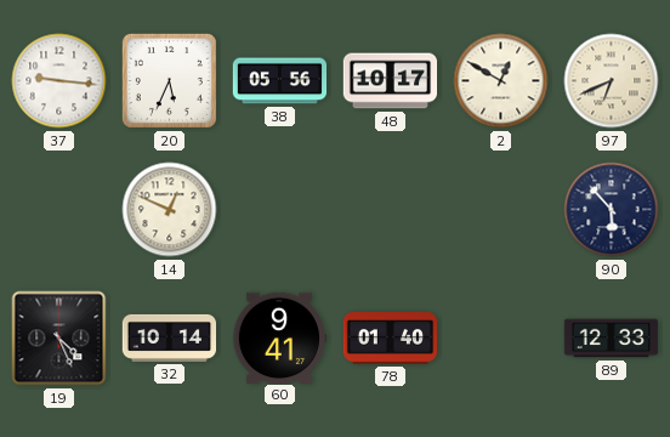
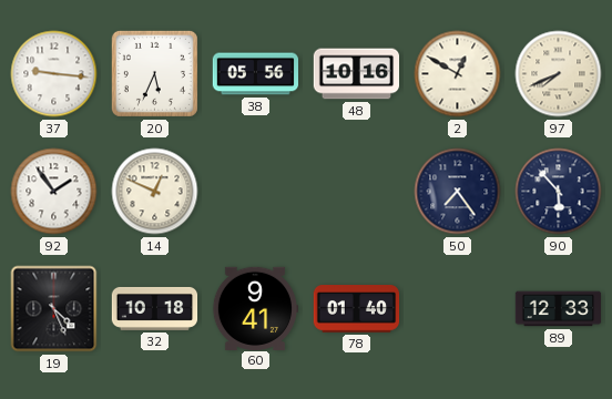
48: 10:17 -> 10:16
97: 6:41 -> 7:41
92: none -> 1:54
50: none -> 7:24
32: 10:14 -> 10:18
